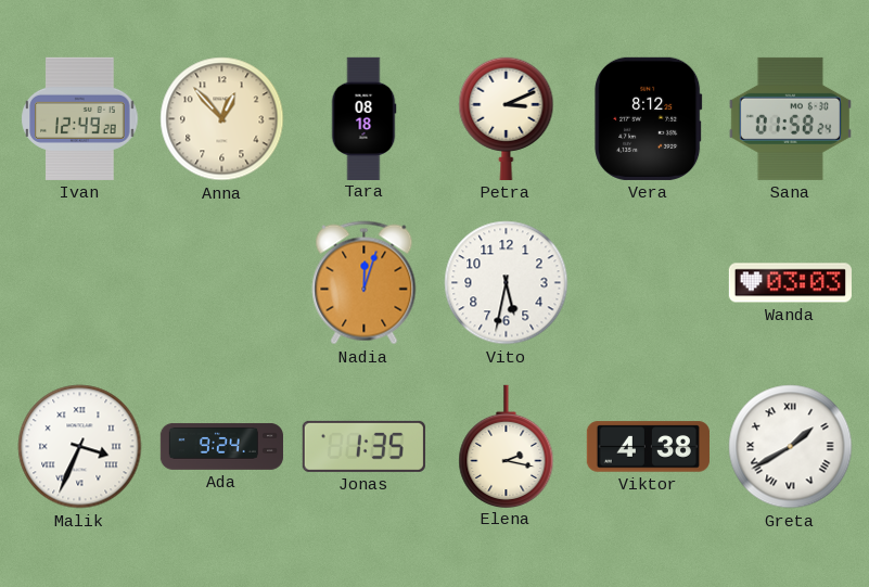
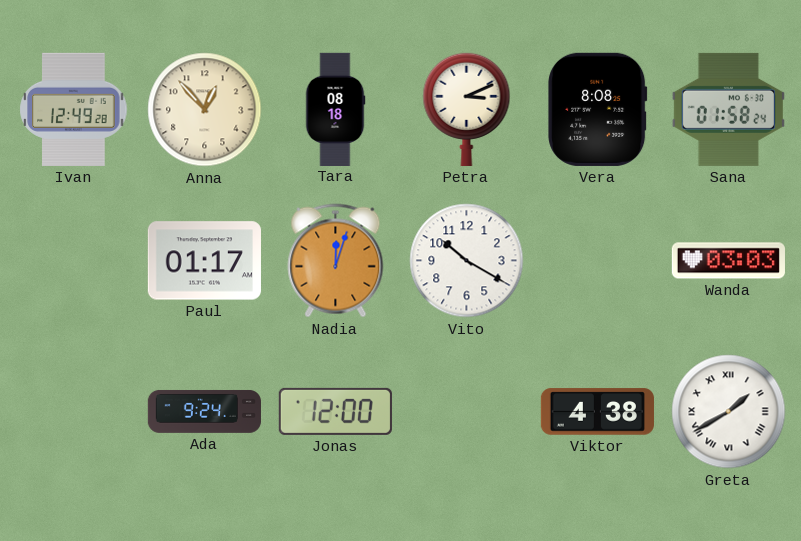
Vera: 8:12 -> 8:08
Paul: none -> 01:17
Vito: 5:32 -> 10:20
Malik: 3:34 -> none
Jonas: 1:35 -> 12:00
Elena: 2:17 -> none
